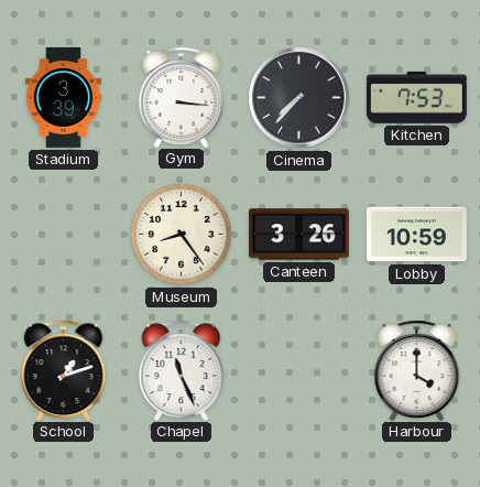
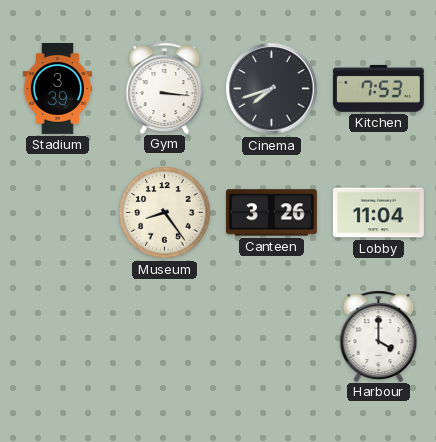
Cinema: 7:37 -> 7:42
Lobby: 10:59 -> 11:04
School: 1:12 -> none
Chapel: 11:26 -> none
